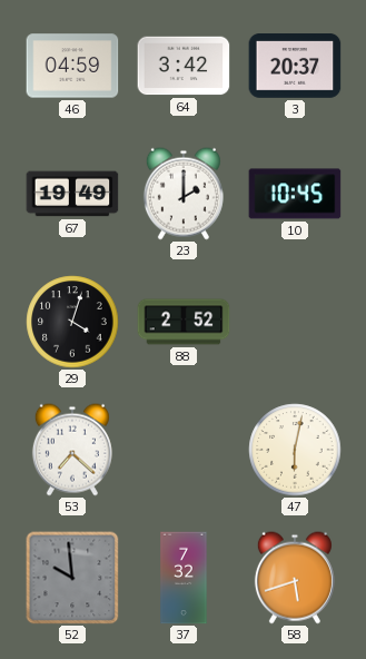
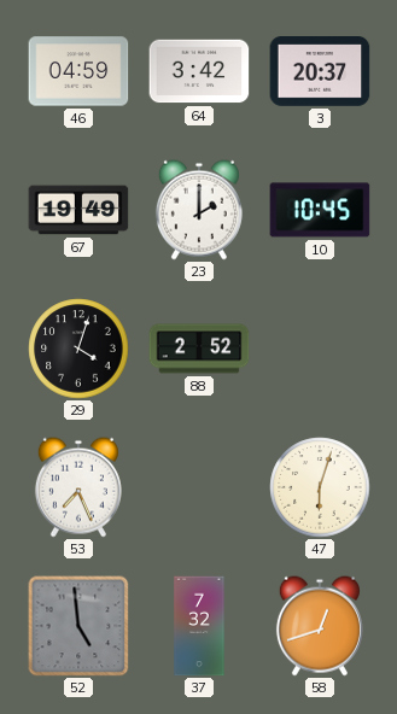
53: 7:22 -> 7:26
47: 6:02 -> 6:03
52: 9:59 -> 4:59
58: 5:42 -> 12:42
